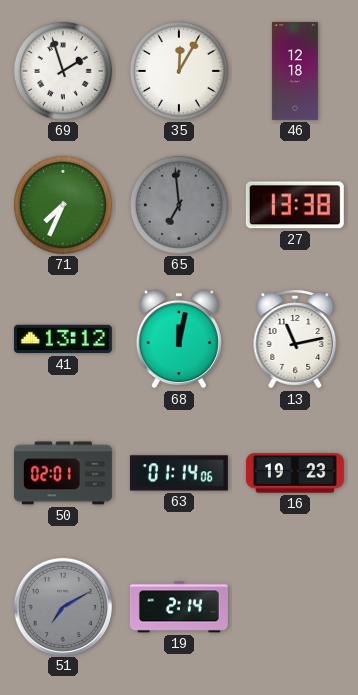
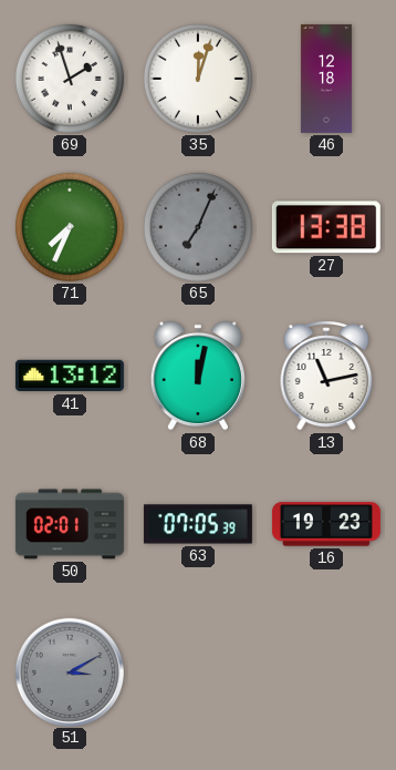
35: 12:05 -> 12:03
65: 6:59 -> 7:04
63: 01:14 -> 07:05
51: 7:10 -> 3:10
19: 2:14 -> none
